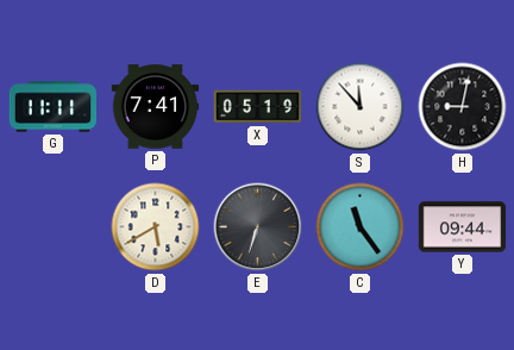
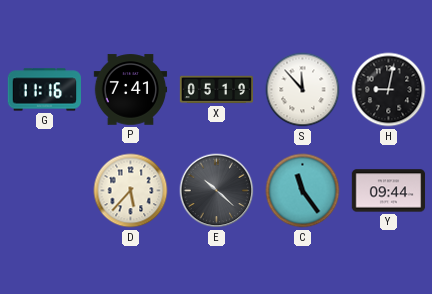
G: 11:11 -> 11:16
D: 5:40 -> 5:37
E: 6:33 -> 10:22
